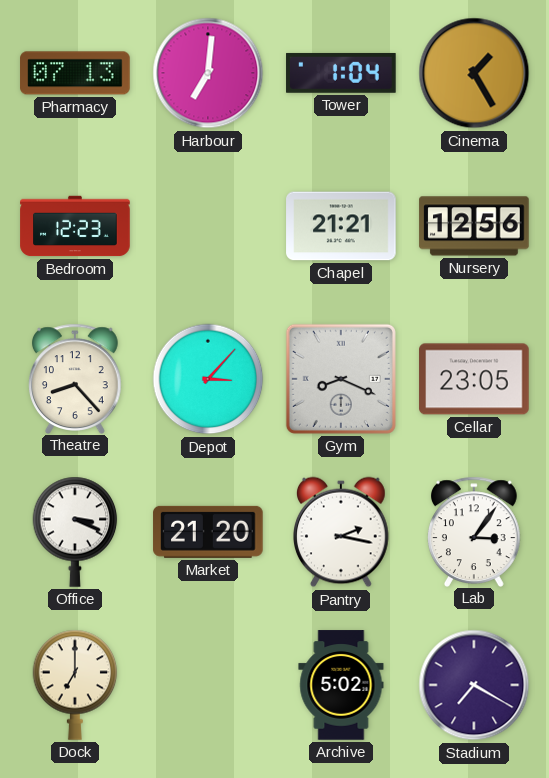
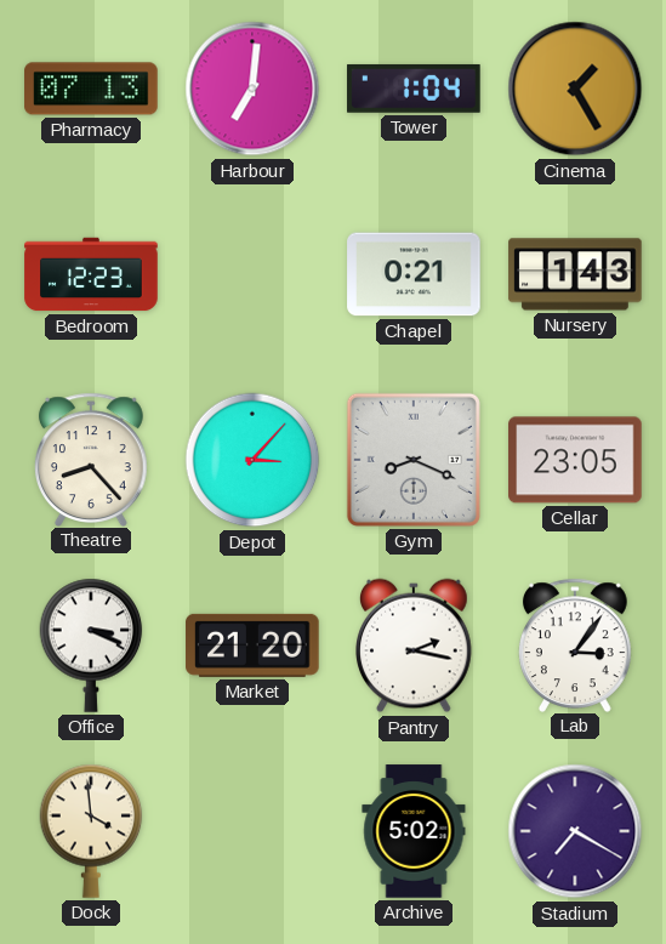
Chapel: 21:21 -> 0:21
Nursery: 12:56 -> 1:43
Dock: 7:00 -> 3:59
